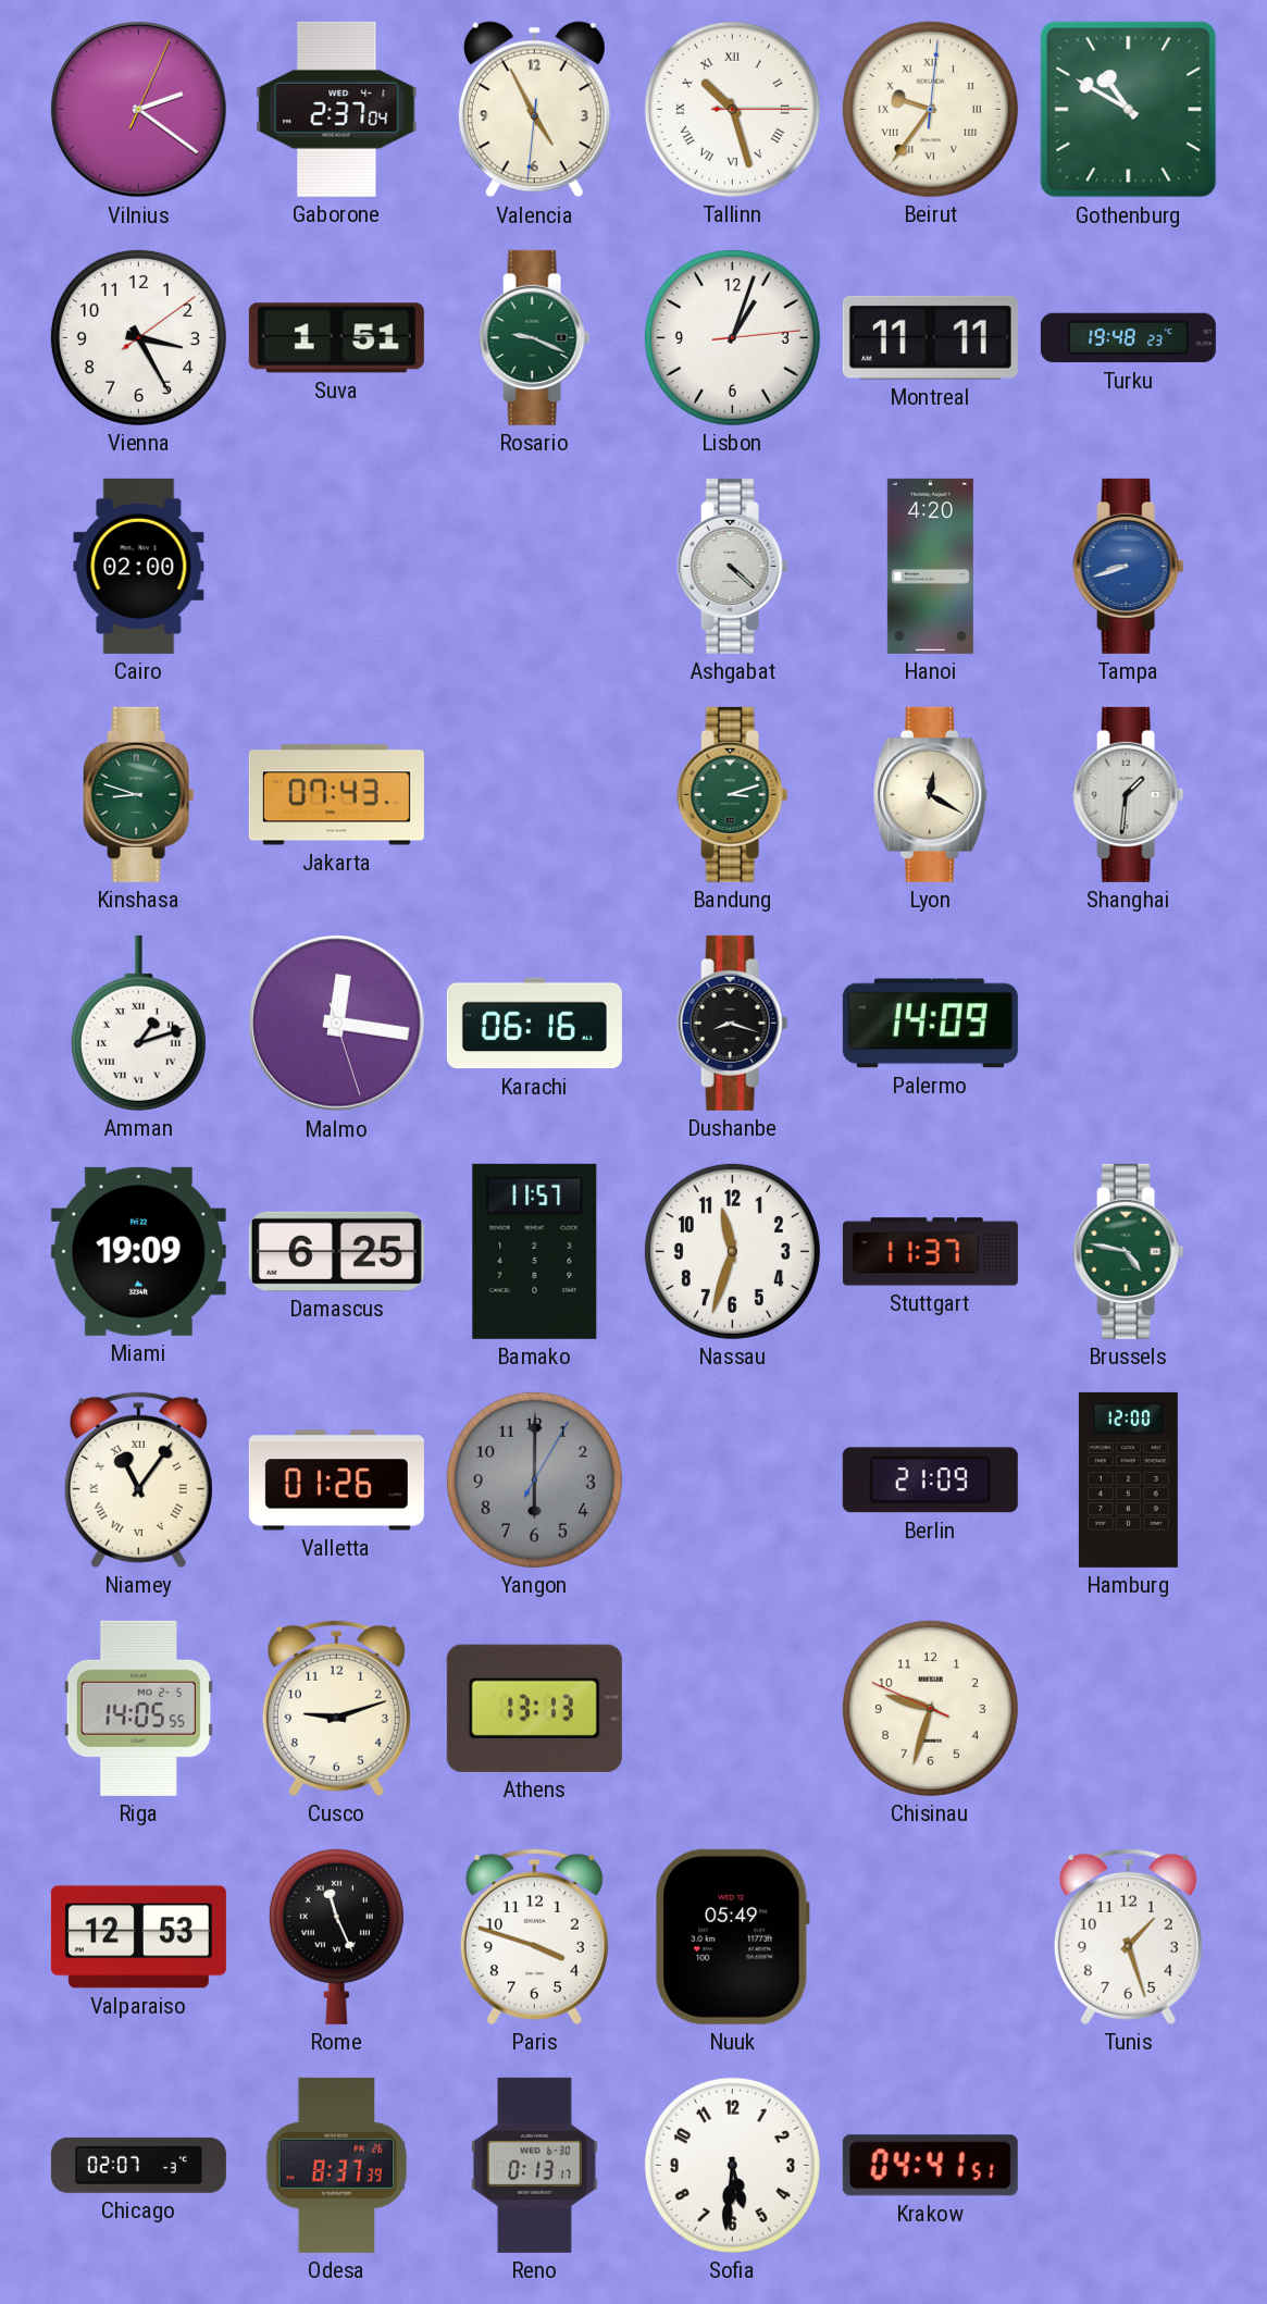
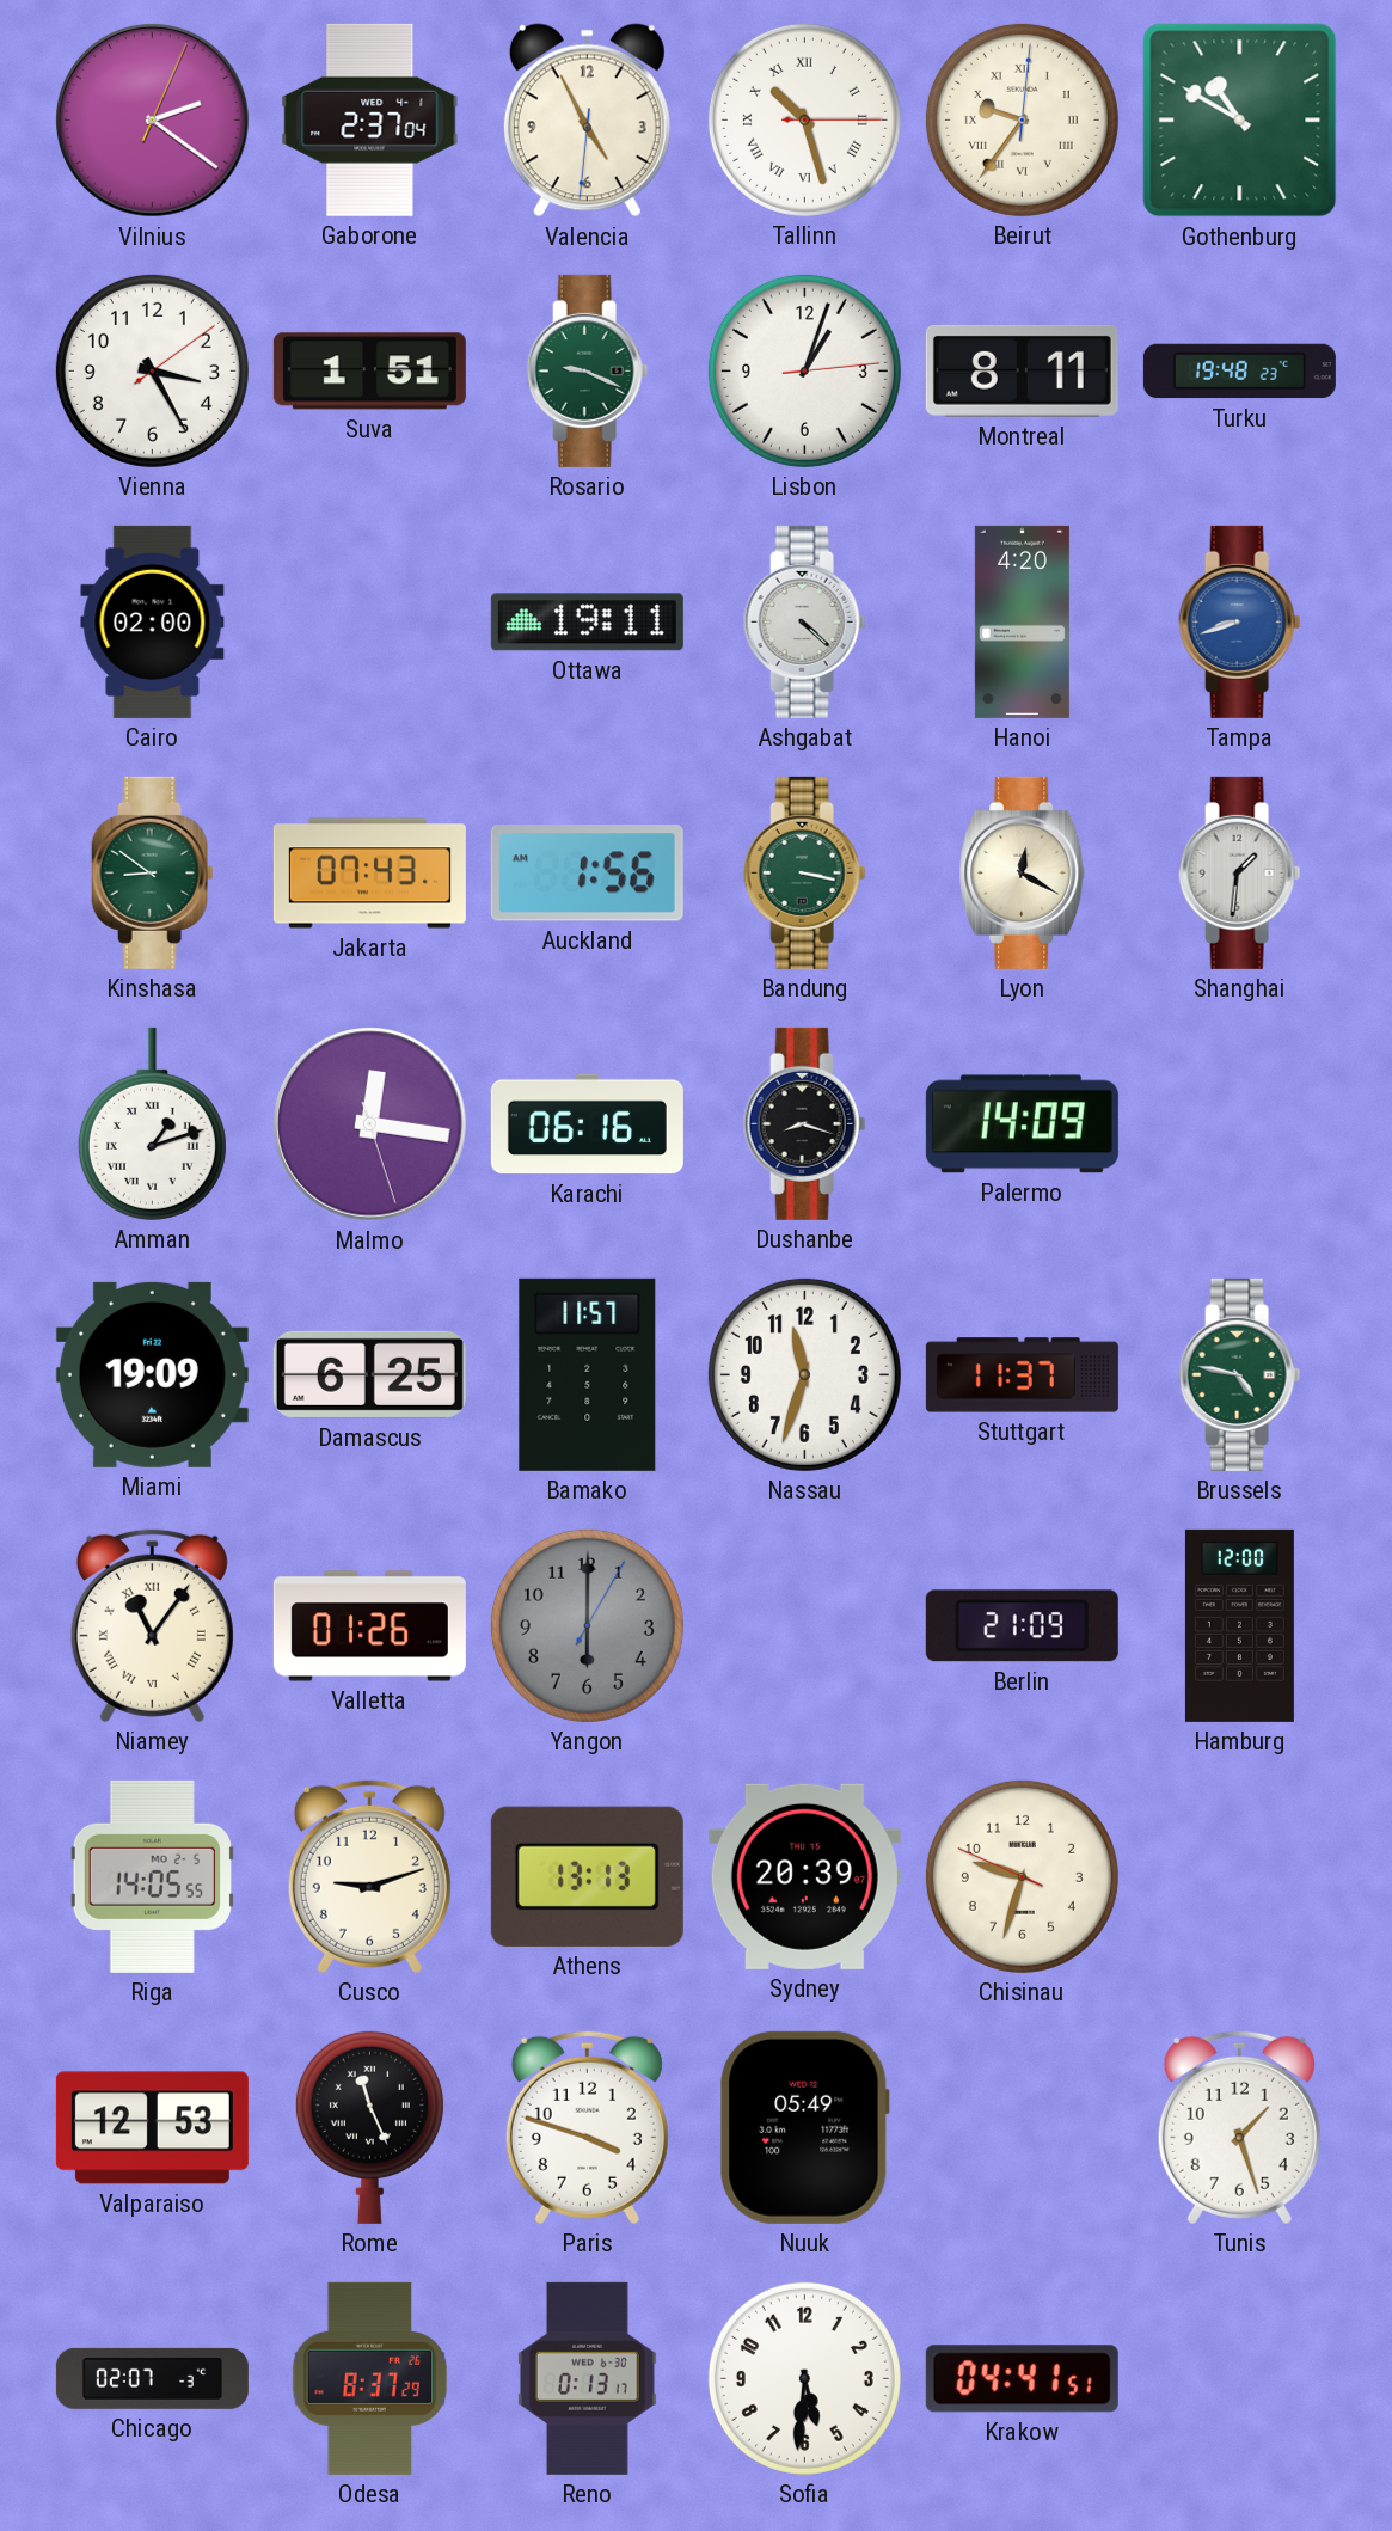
Montreal: 11:11 -> 8:11
Ottawa: none -> 19:11
Kinshasa: 8:48 -> 8:51
Auckland: none -> 1:56
Bandung: 3:12 -> 3:17
Sydney: none -> 20:39
Odesa: 8:37:39 -> 8:37:29
